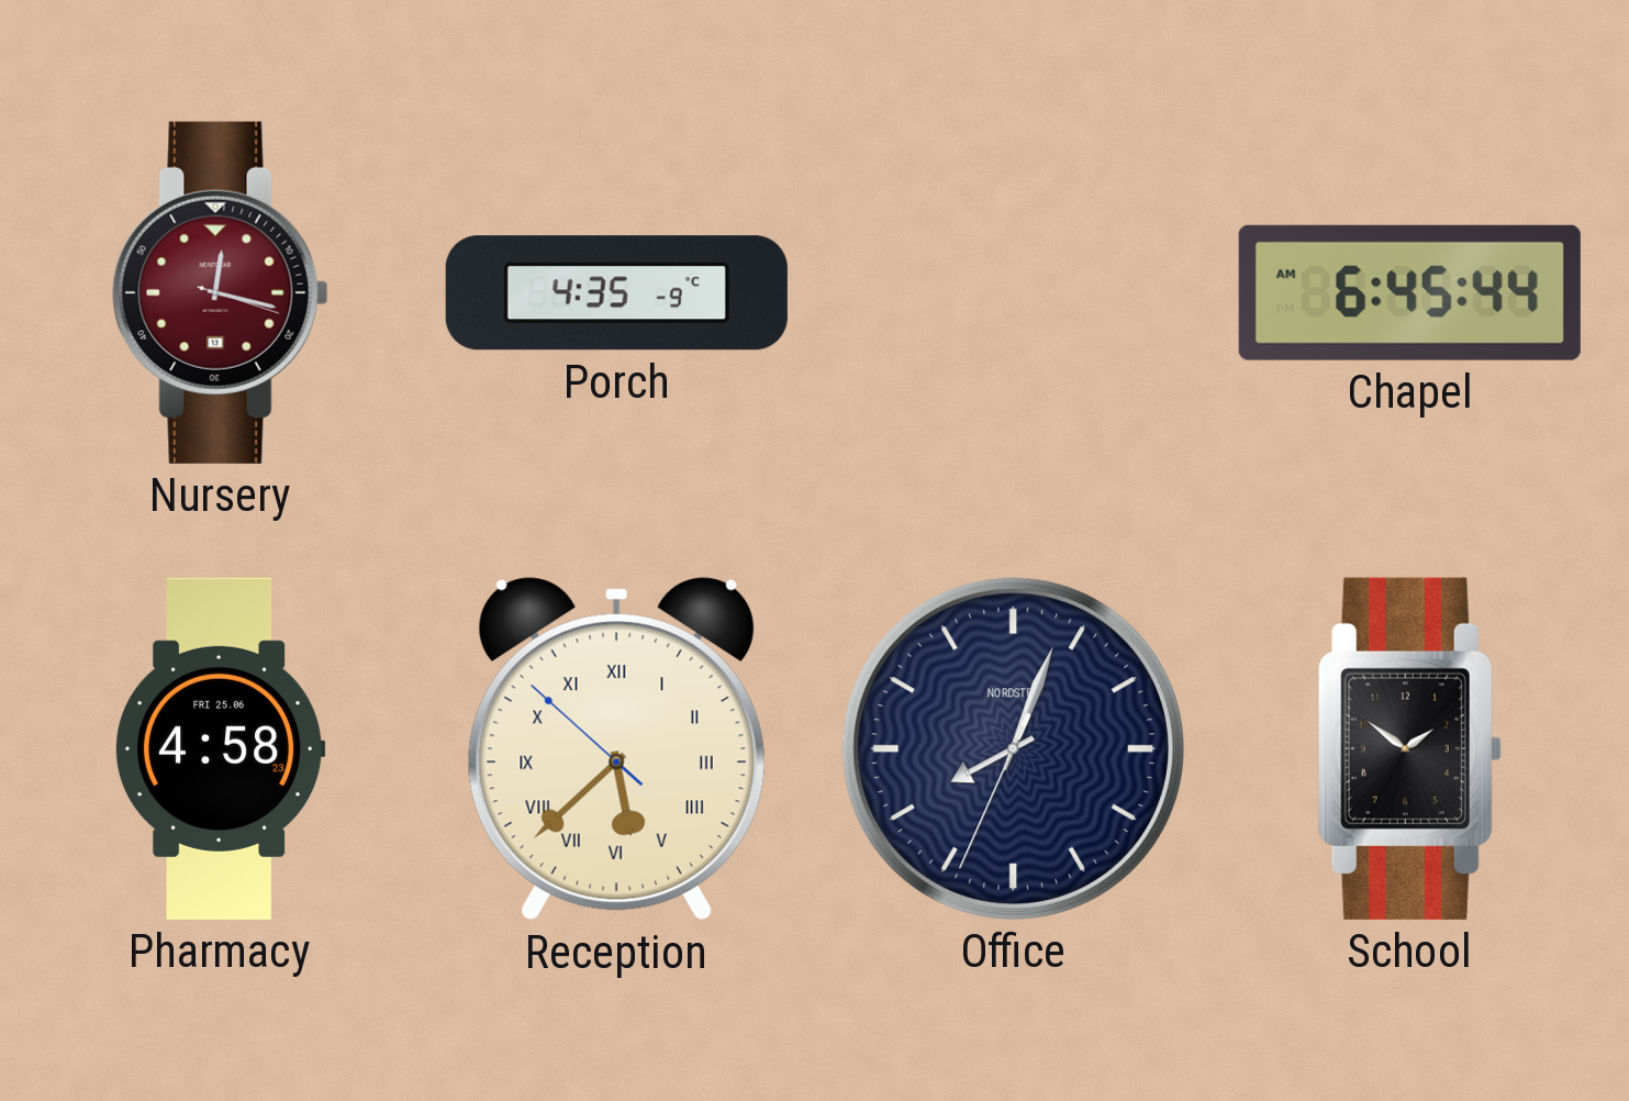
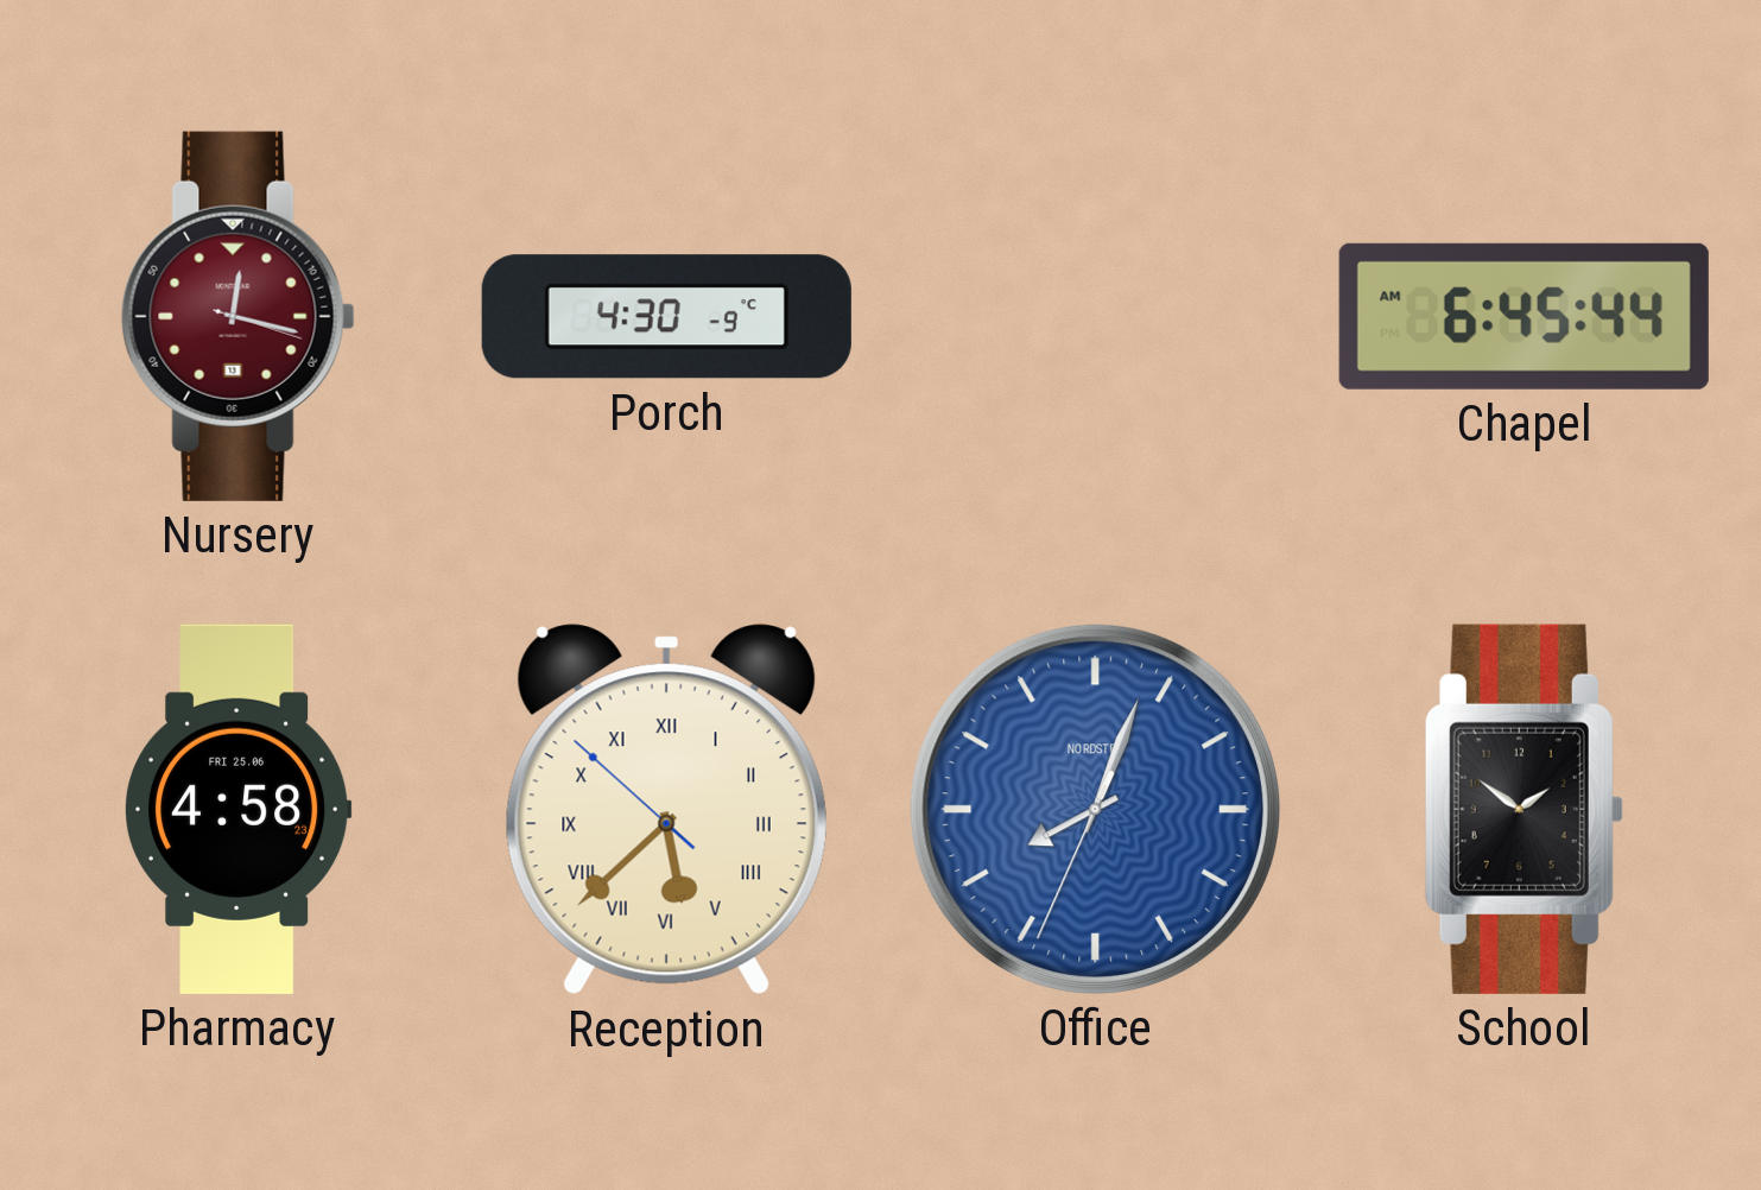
Porch: 4:35 -> 4:30
Office dial: navy -> blue
